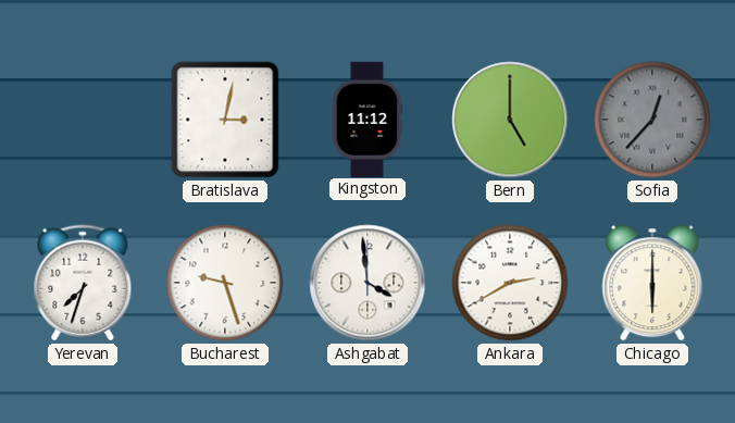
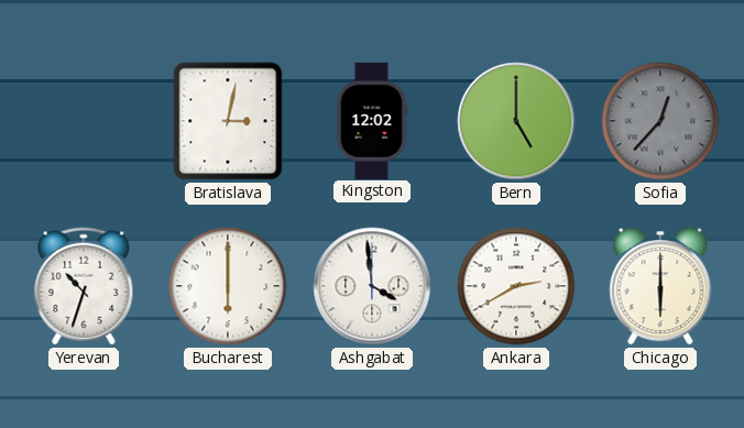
Kingston: 11:12 -> 12:02
Yerevan: 7:33 -> 10:33
Bucharest: 9:27 -> 6:00
